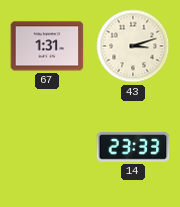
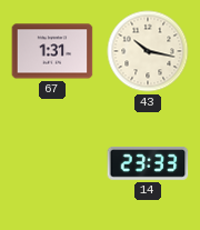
43: 3:12 -> 10:17
